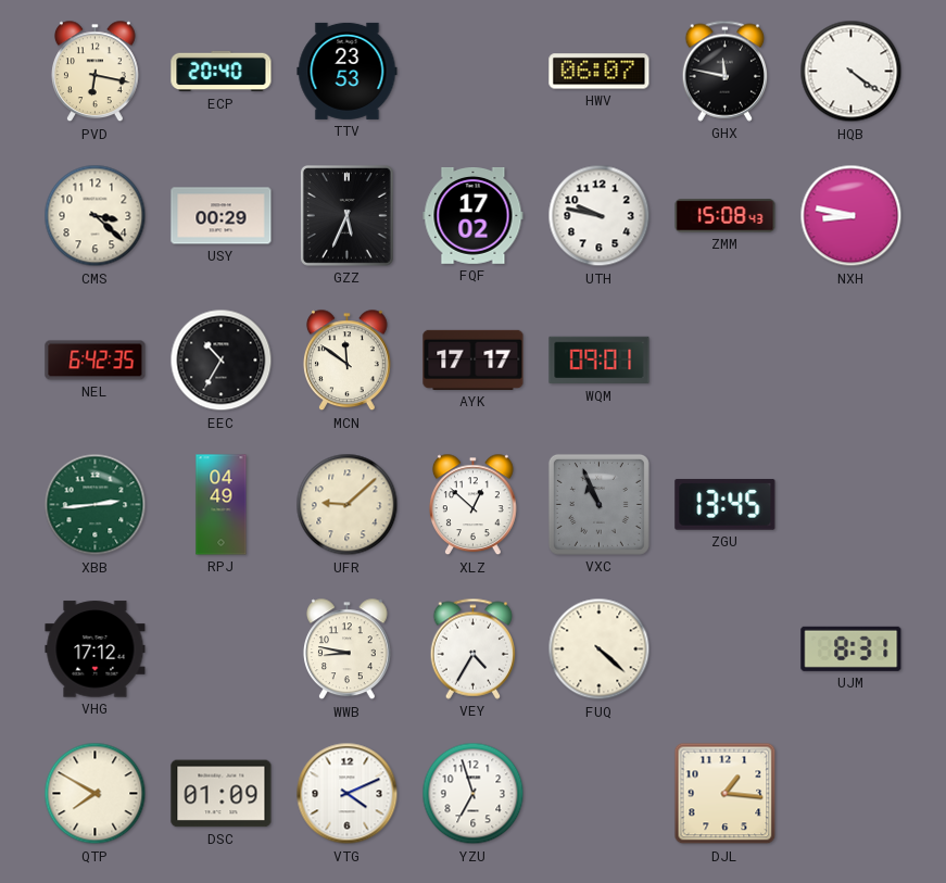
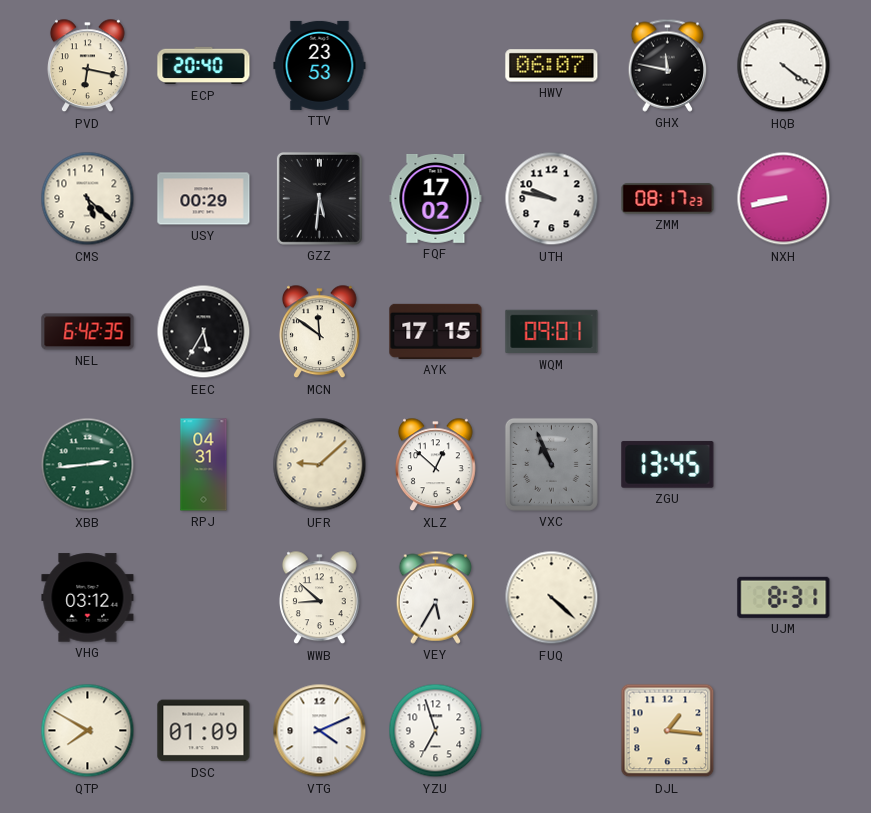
CMS: 3:22 -> 5:22
GZZ: 5:34 -> 5:31
ZMM: 15:08 -> 08:17
NXH: 8:47 -> 8:43
EEC: 10:35 -> 5:35
AYK: 17:17 -> 17:15
RPJ: 04:49 -> 04:31
VHG: 17:12 -> 03:12
WWB: 8:47 -> 8:52
VEY: 4:35 -> 5:35
